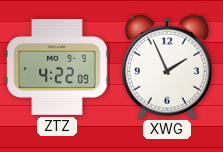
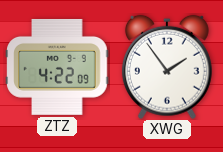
XWG: 1:56 -> 1:54
